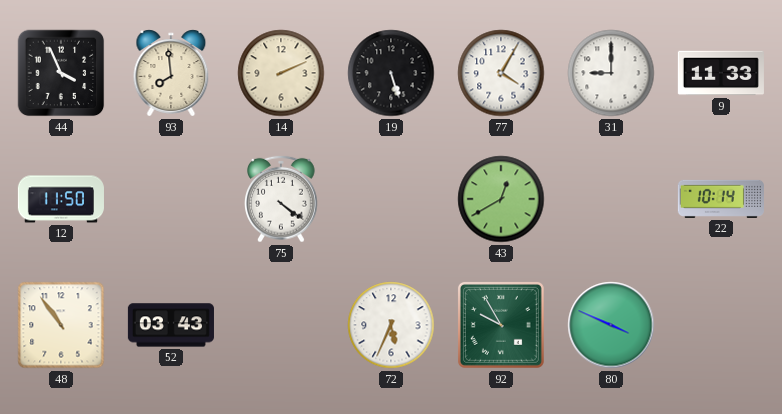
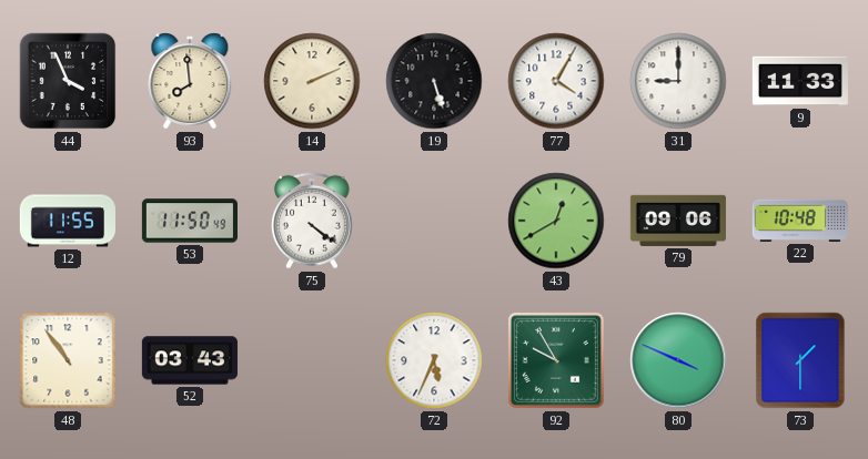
12: 11:50 -> 11:55
53: none -> 11:50
79: none -> 09:06
22: 10:14 -> 10:48
73: none -> 1:30
